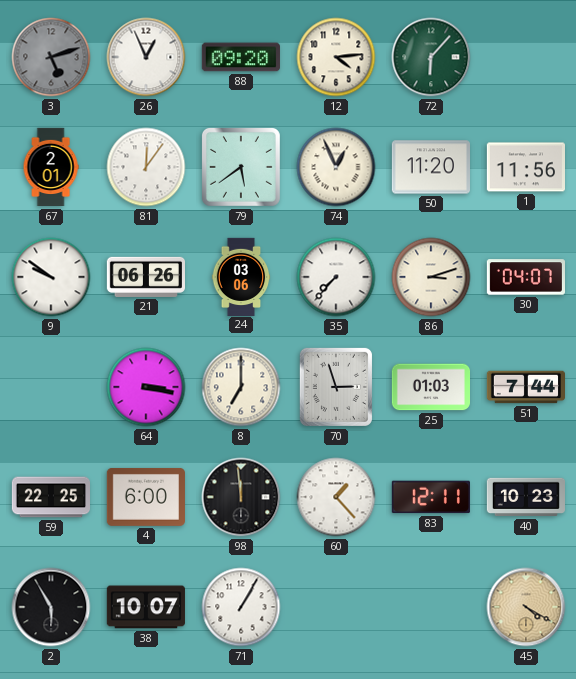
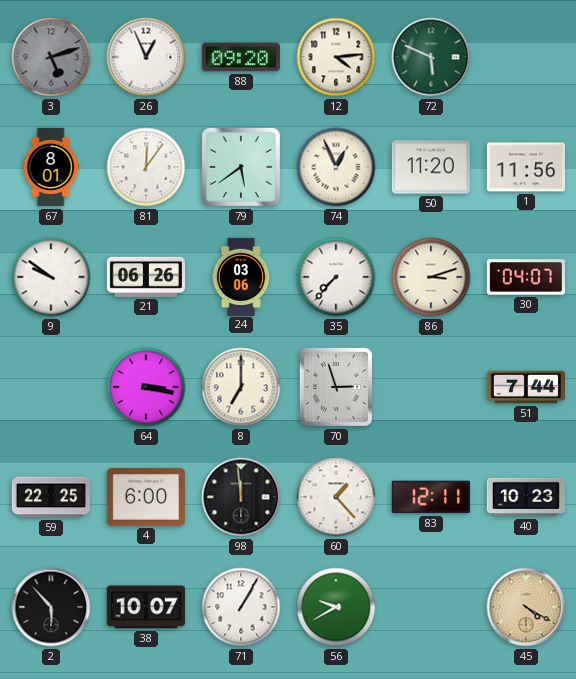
72: 6:07 -> 5:49
67: 2:01 -> 8:01
25: 01:03 -> none
2: 5:55 -> 5:53
56: none -> 9:40
